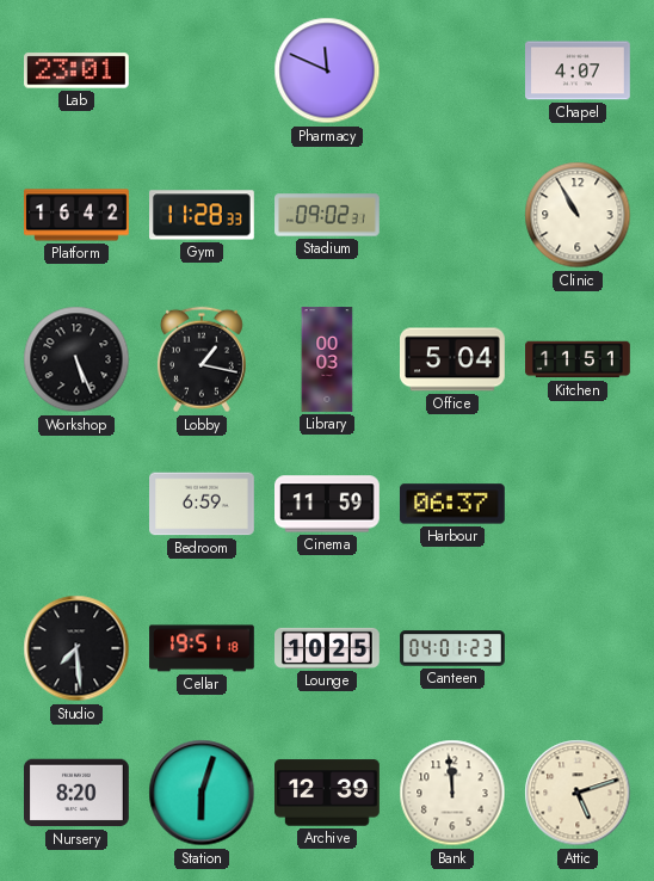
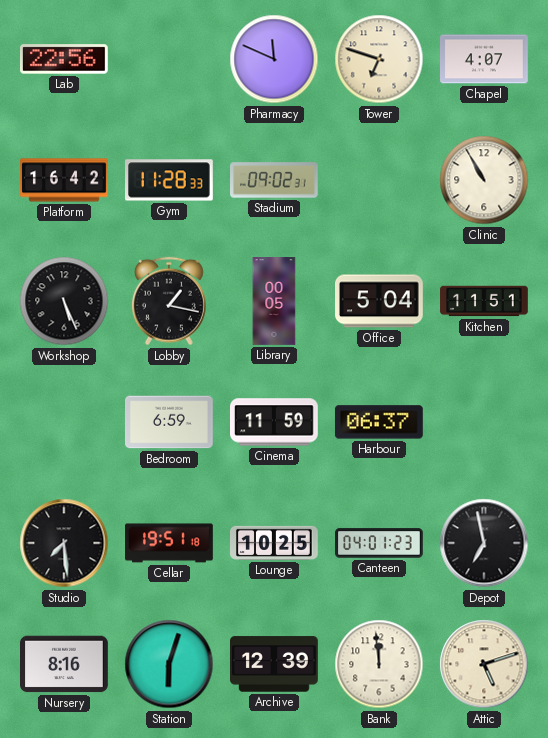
Lab: 23:01 -> 22:56
Tower: none -> 6:48
Library: 00:03 -> 00:05
Depot: none -> 6:58
Nursery: 8:20 -> 8:16
